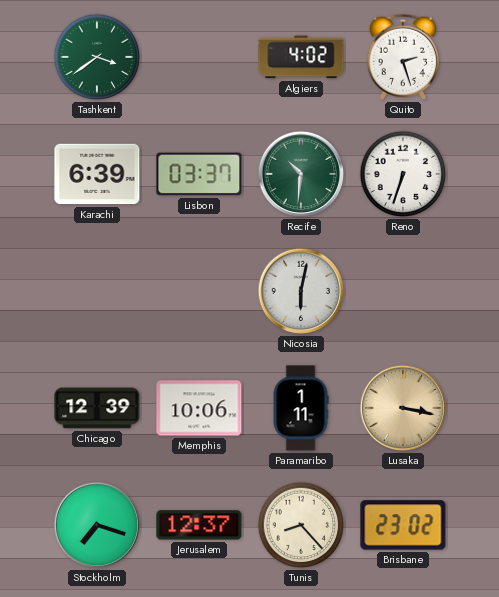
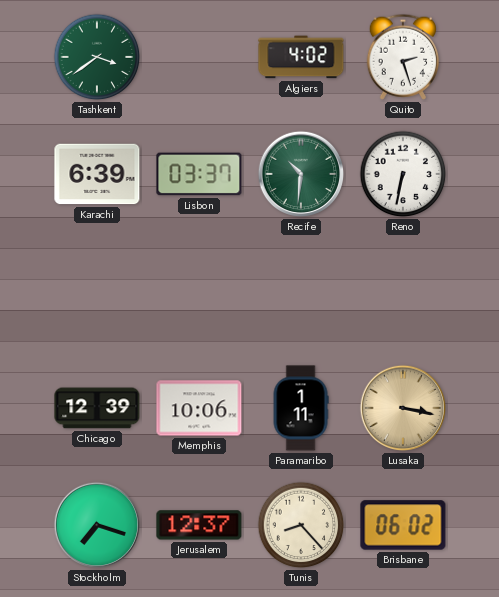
Reno: 6:33 -> 6:32
Nicosia: 6:02 -> none
Brisbane: 23:02 -> 06:02
